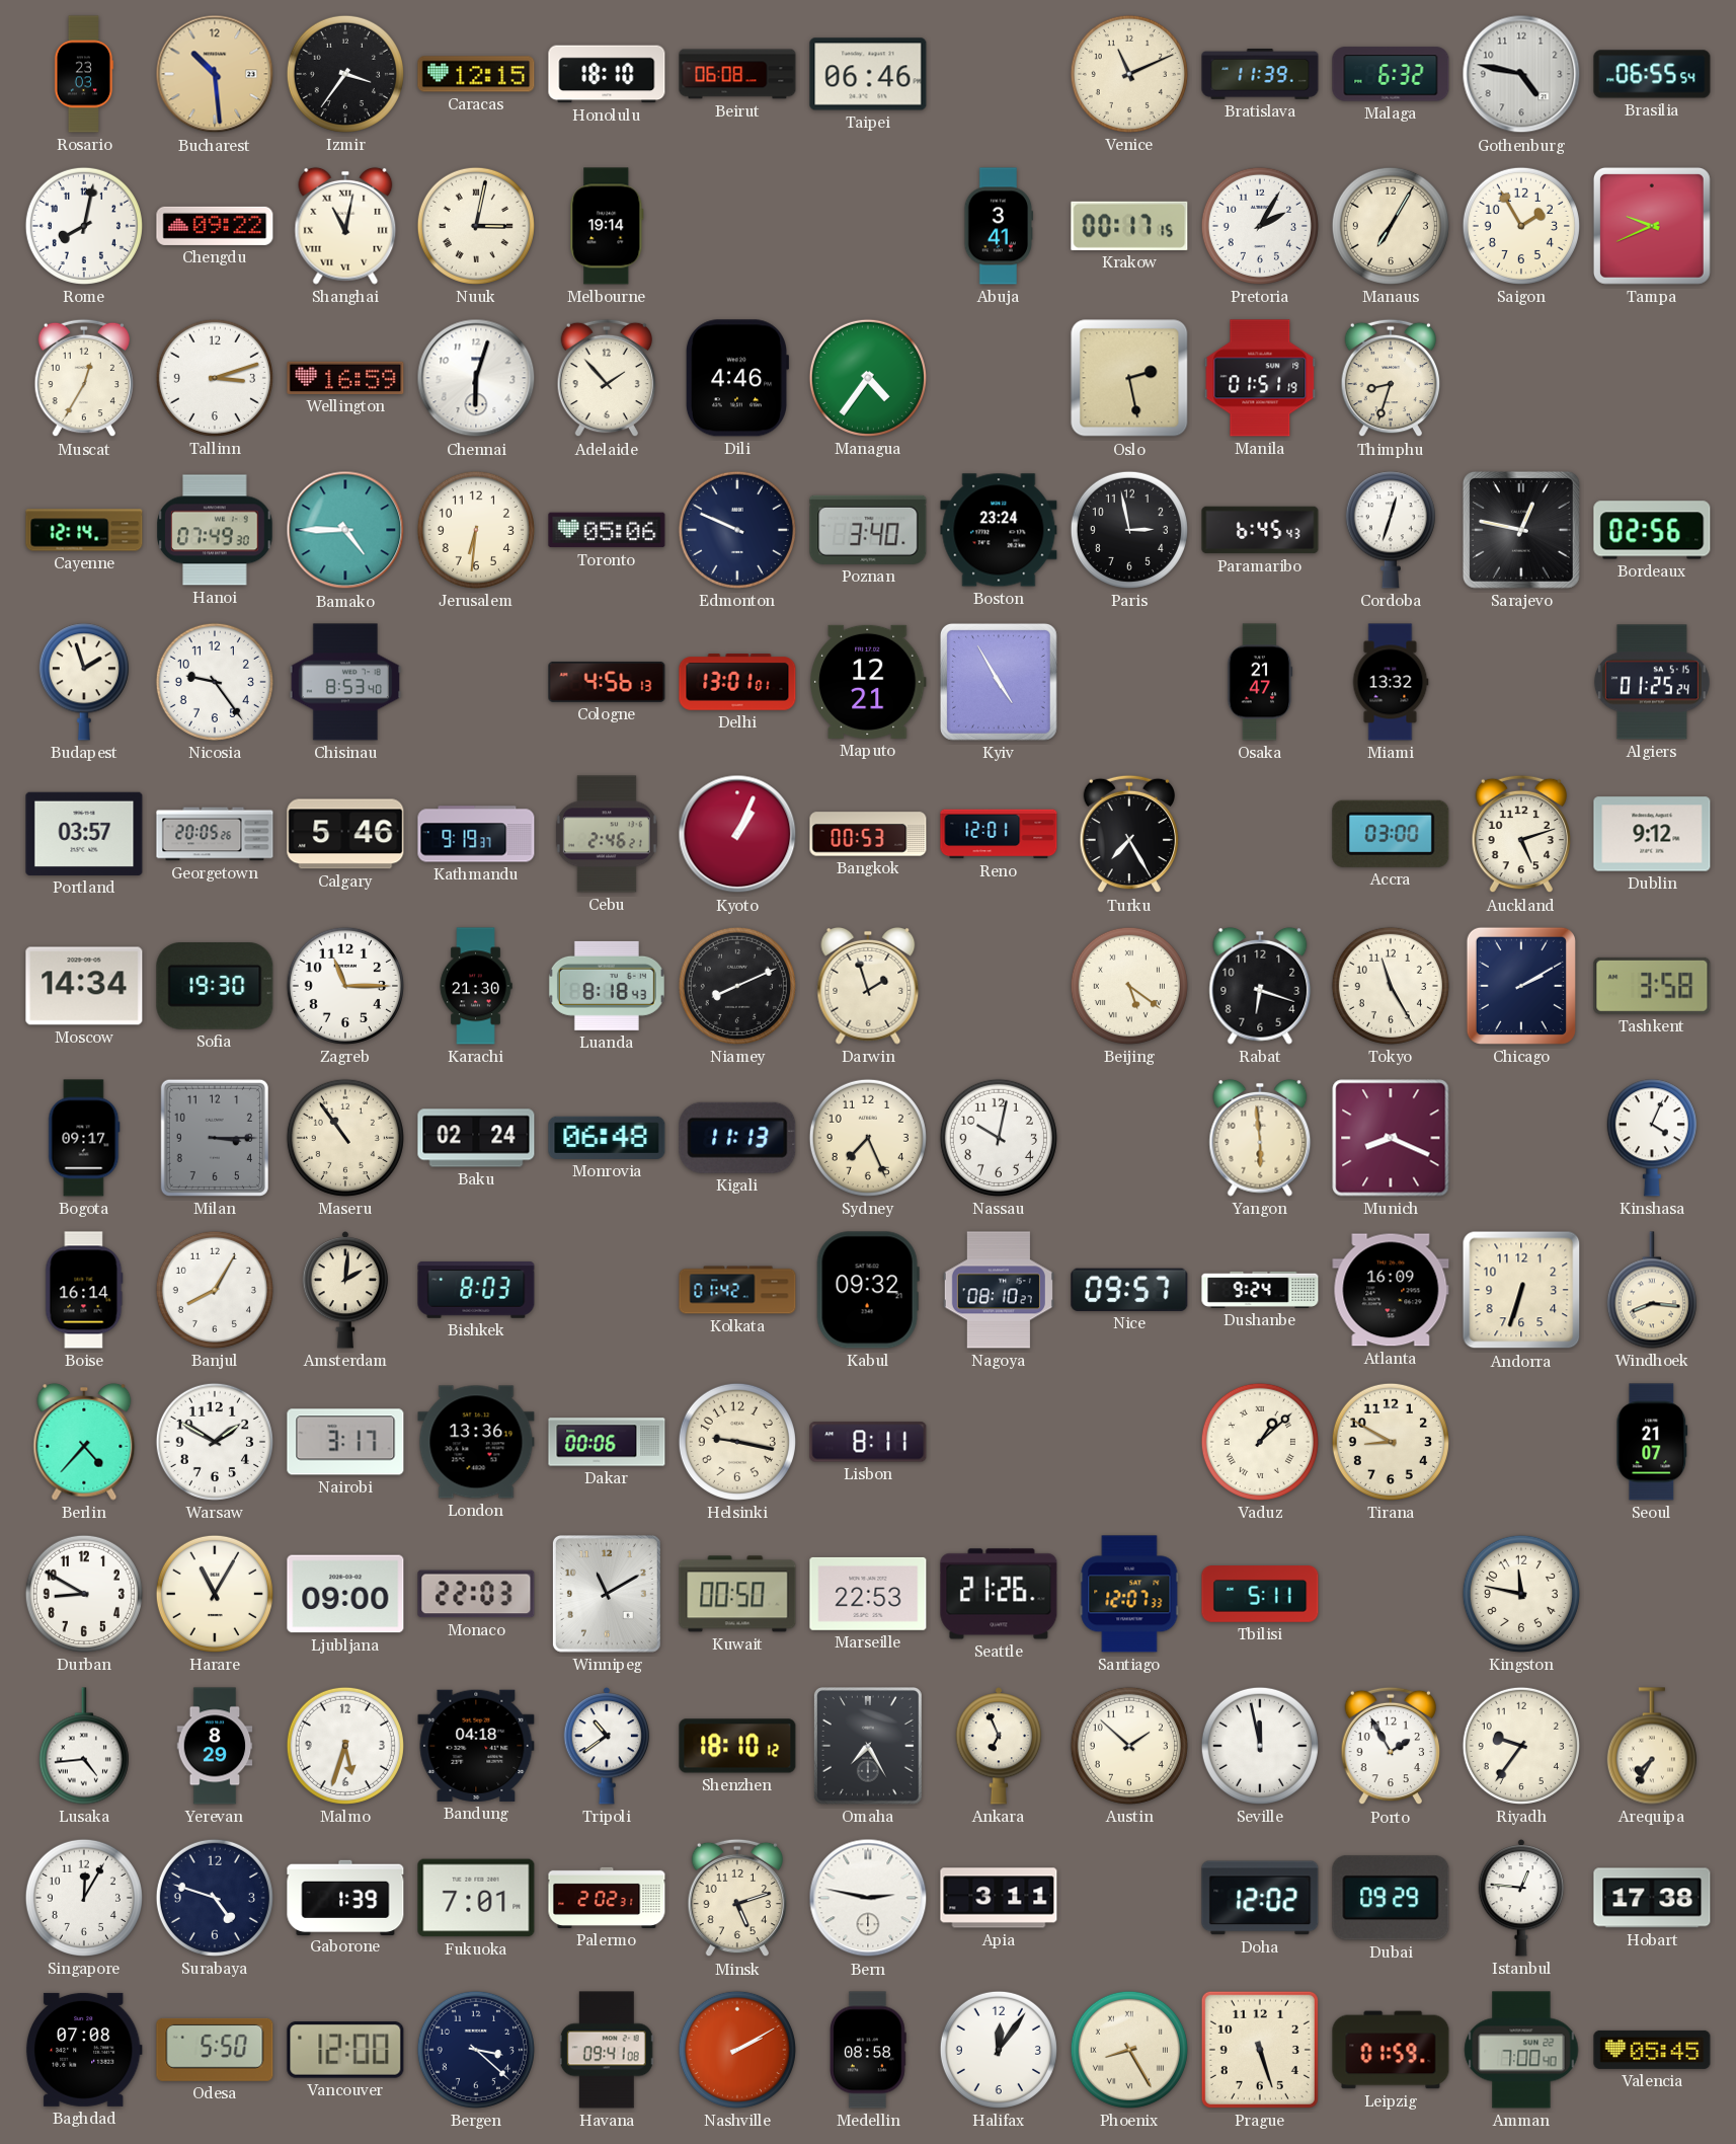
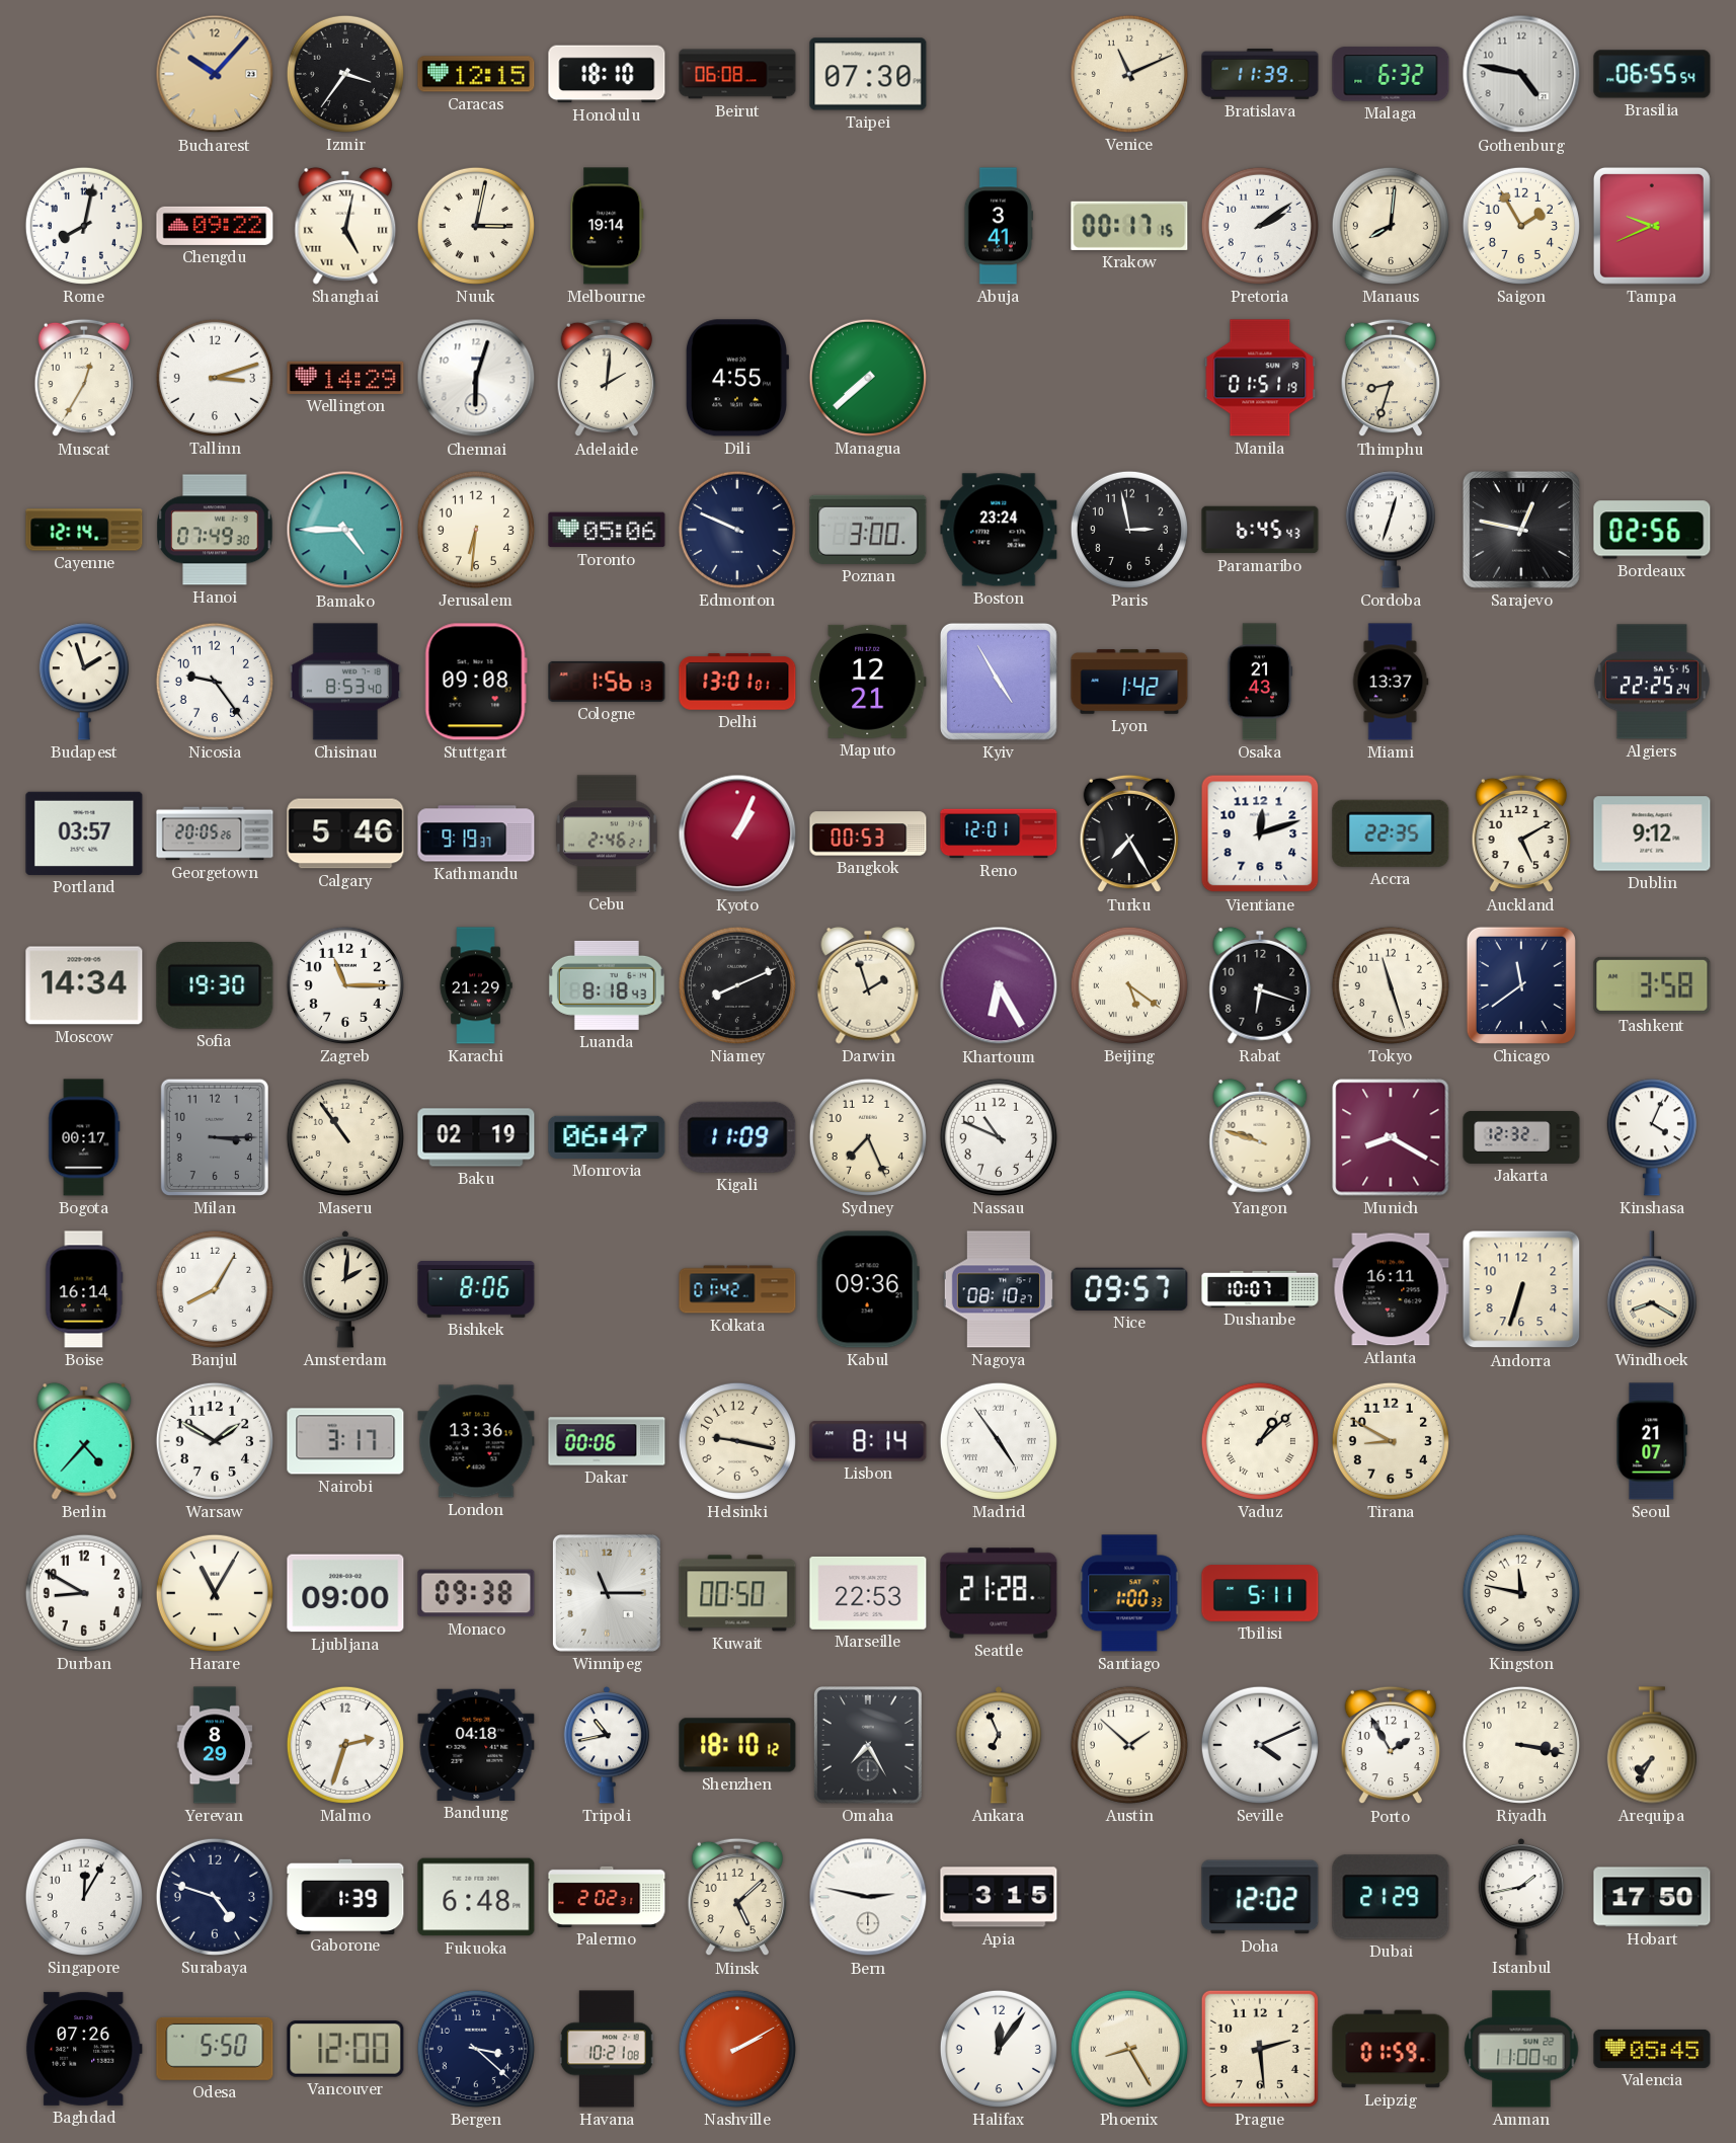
Rosario: 23:03 -> none
Bucharest: 10:29 -> 10:07
Taipei: 06:46 -> 07:30
Shanghai: 11:02 -> 5:02
Pretoria: 2:05 -> 2:09
Manaus: 7:05 -> 8:01
Wellington: 16:59 -> 14:29
Adelaide: 1:53 -> 2:01
Dili: 4:46 -> 4:55
Managua: 4:36 -> 7:38
Oslo: 2:28 -> none
Poznan: 3:40 -> 3:00
Stuttgart: none -> 09:08
Cologne: 4:56 -> 1:56
Lyon: none -> 1:42
Osaka: 21:47 -> 21:43
Miami: 13:32 -> 13:37
Algiers: 01:25 -> 22:25
Vientiane: none -> 12:12
Accra: 03:00 -> 22:35
Auckland: 5:12 -> 5:10
Karachi: 21:30 -> 21:29
Khartoum: none -> 6:25
Tokyo: 11:25 -> 11:27
Chicago: 2:10 -> 11:39
Bogota: 09:17 -> 00:17
Baku: 02:24 -> 02:19
Monrovia: 06:48 -> 06:47
Kigali: 11:13 -> 11:09
Nassau: 10:02 -> 10:49
Yangon: 5:59 -> 9:48
Munich: 8:19 -> 8:20
Jakarta: none -> 12:32
Bishkek: 8:03 -> 8:06
Kabul: 09:32 -> 09:36
Dushanbe: 9:24 -> 10:07
Atlanta: 16:09 -> 16:11
Windhoek: 8:16 -> 8:20
Lisbon: 8:11 -> 8:14
Madrid: none -> 4:54
Monaco: 22:03 -> 09:38
Winnipeg: 11:10 -> 11:15
Seattle: 21:26 -> 21:28
Santiago: 12:07 -> 1:00
Lusaka: 4:44 -> none
Malmo: 5:33 -> 2:33
Tripoli: 10:39 -> 10:43
Seville: 11:58 -> 4:11
Riyadh: 9:36 -> 3:17
Fukuoka: 7:01 -> 6:48
Minsk: 5:12 -> 5:08
Apia: 3:11 -> 3:15
Dubai: 09:29 -> 21:29
Istanbul: 12:46 -> 1:43
Hobart: 17:38 -> 17:50
Baghdad: 07:08 -> 07:26
Havana: 09:41 -> 10:21
Medellin: 08:58 -> none
Prague: 5:27 -> 2:29
Amman: 7:00 -> 11:00
